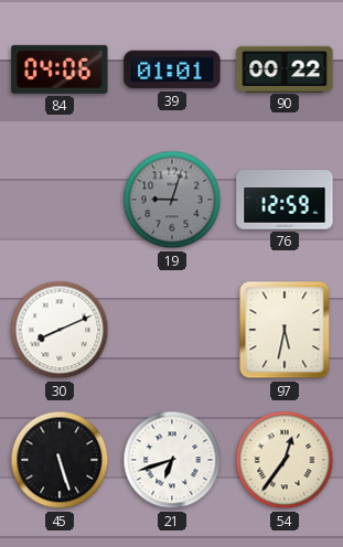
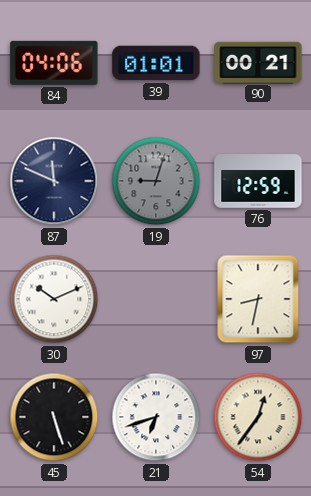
90: 00:22 -> 00:21
87: none -> 11:49
30: 8:11 -> 10:11
97: 5:32 -> 8:32
